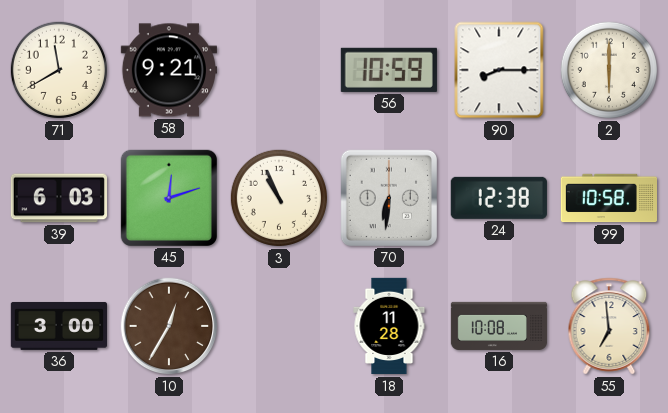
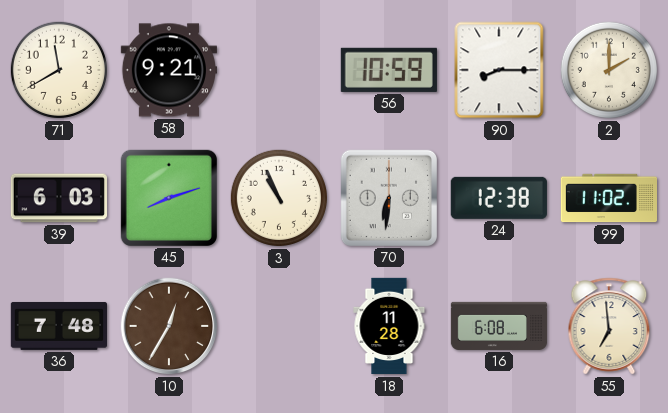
2: 6:00 -> 2:00
45: 12:12 -> 8:12
99: 10:58 -> 11:02
36: 3:00 -> 7:48
16: 10:08 -> 6:08
